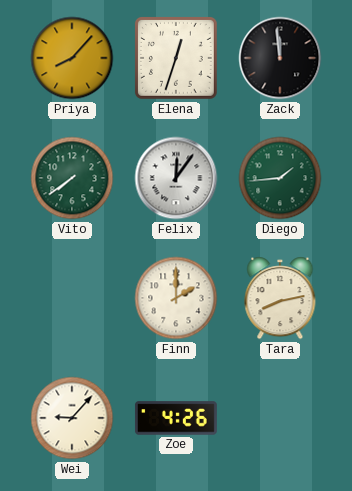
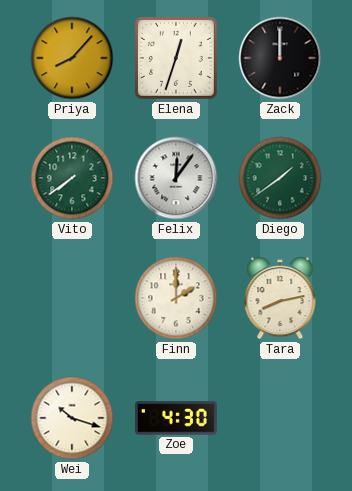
Zack: 11:59 -> 12:00
Diego: 1:44 -> 1:39
Wei: 9:07 -> 10:18
Zoe: 4:26 -> 4:30
